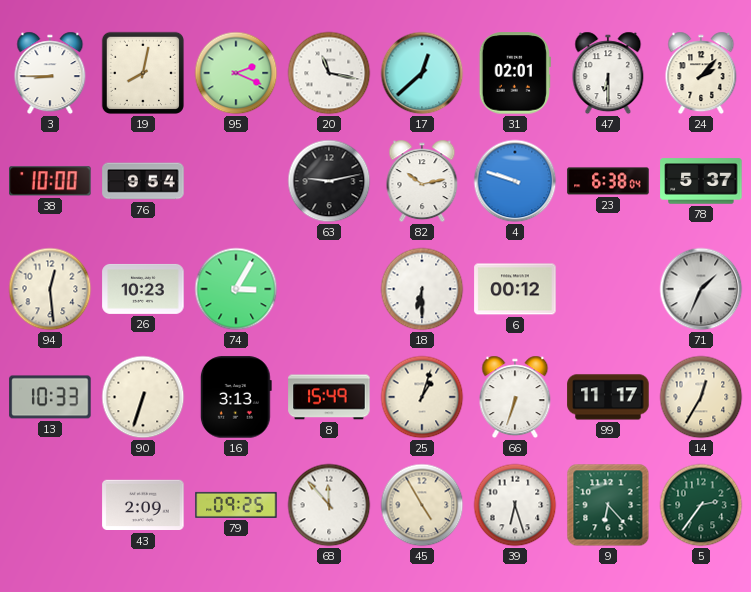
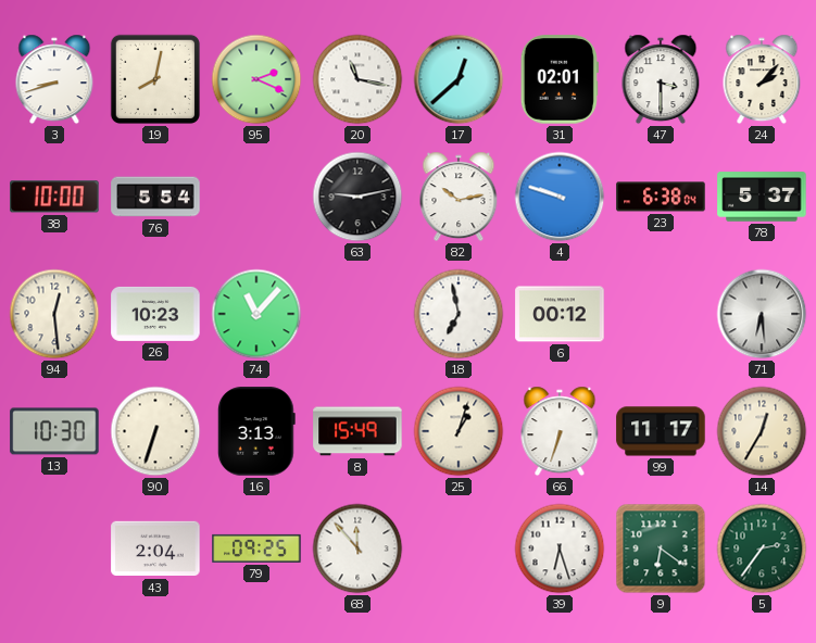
3: 8:45 -> 8:42
47: 6:30 -> 3:30
76: 9:54 -> 5:54
74: 3:05 -> 11:07
18: 6:30 -> 6:58
71: 1:34 -> 6:29
13: 10:33 -> 10:30
43: 2:09 -> 2:04
45: 4:55 -> none
9: 6:23 -> 6:21
